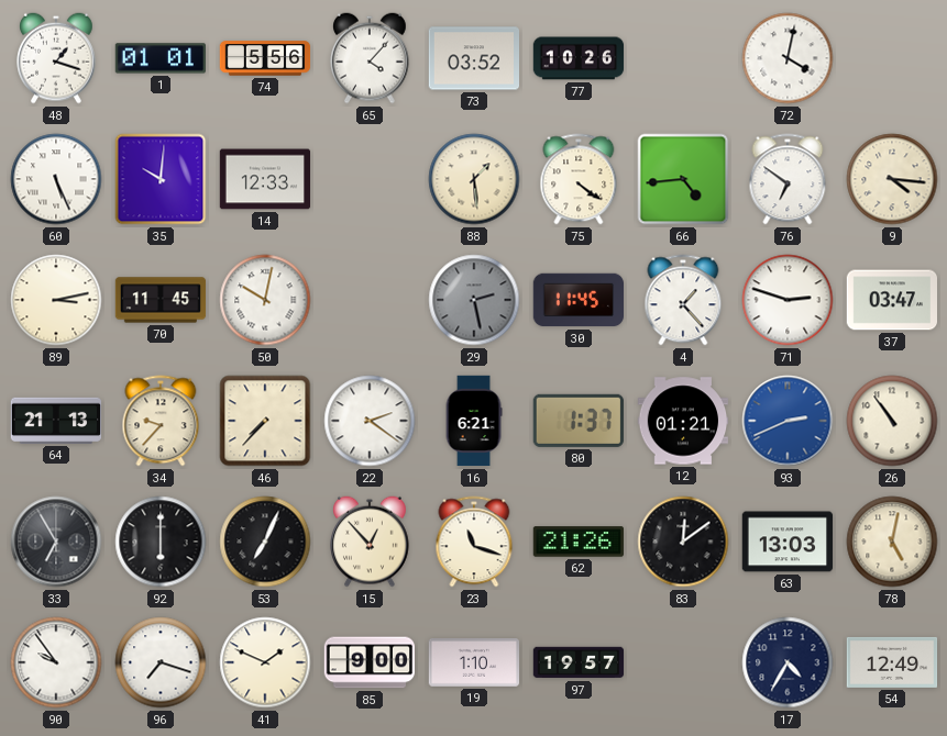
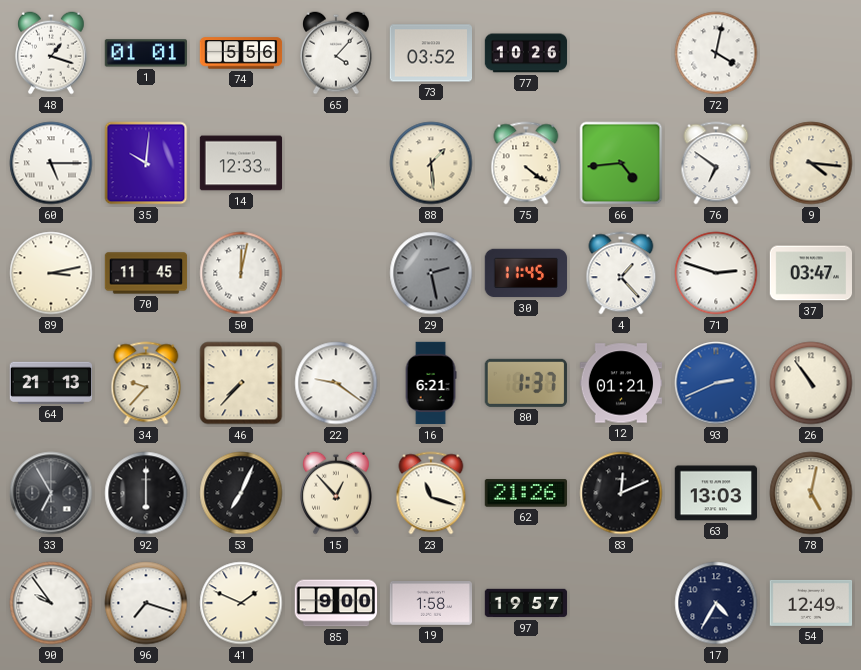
60: 5:26 -> 5:15
50: 10:02 -> 12:02
22: 2:21 -> 9:21
83: 12:09 -> 12:11
19: 1:10 -> 1:58
